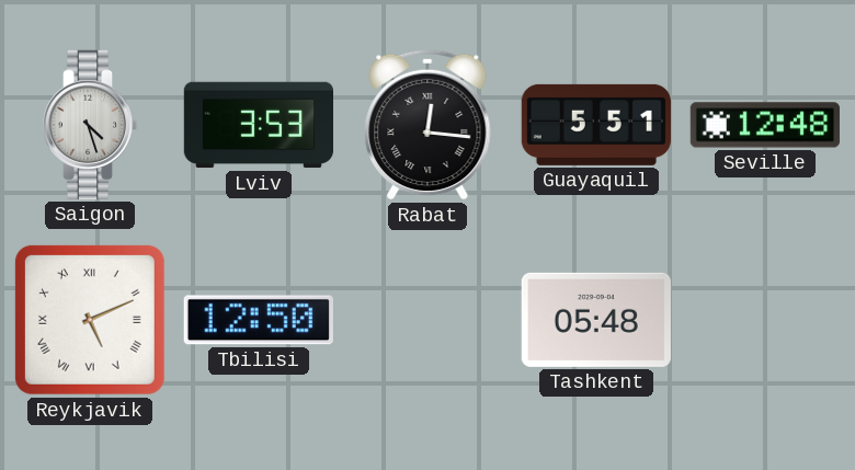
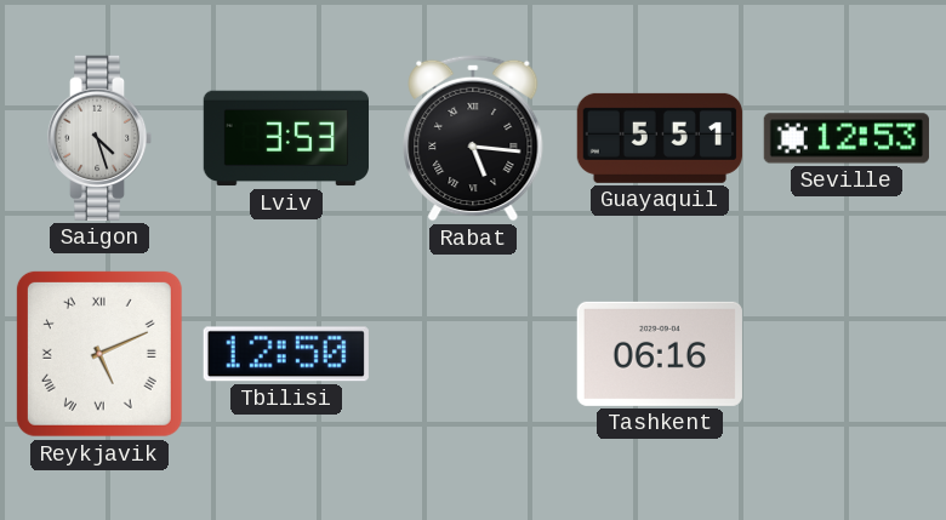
Rabat: 12:16 -> 5:16
Seville: 12:48 -> 12:53
Tashkent: 05:48 -> 06:16
